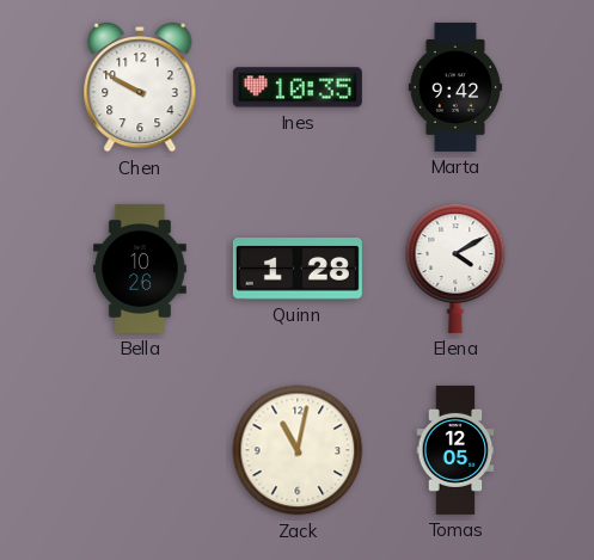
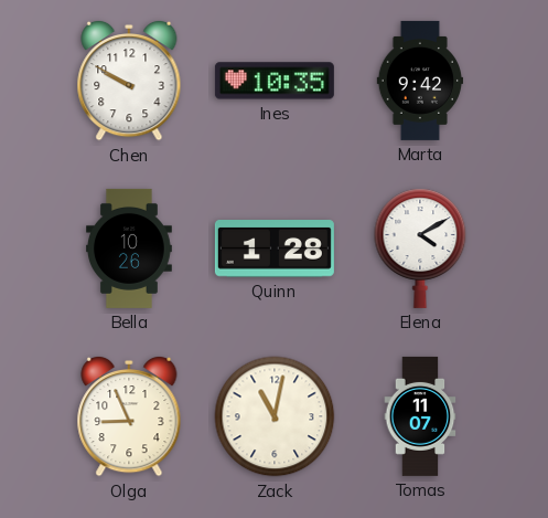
Olga: none -> 8:56
Tomas: 12:05 -> 11:07
